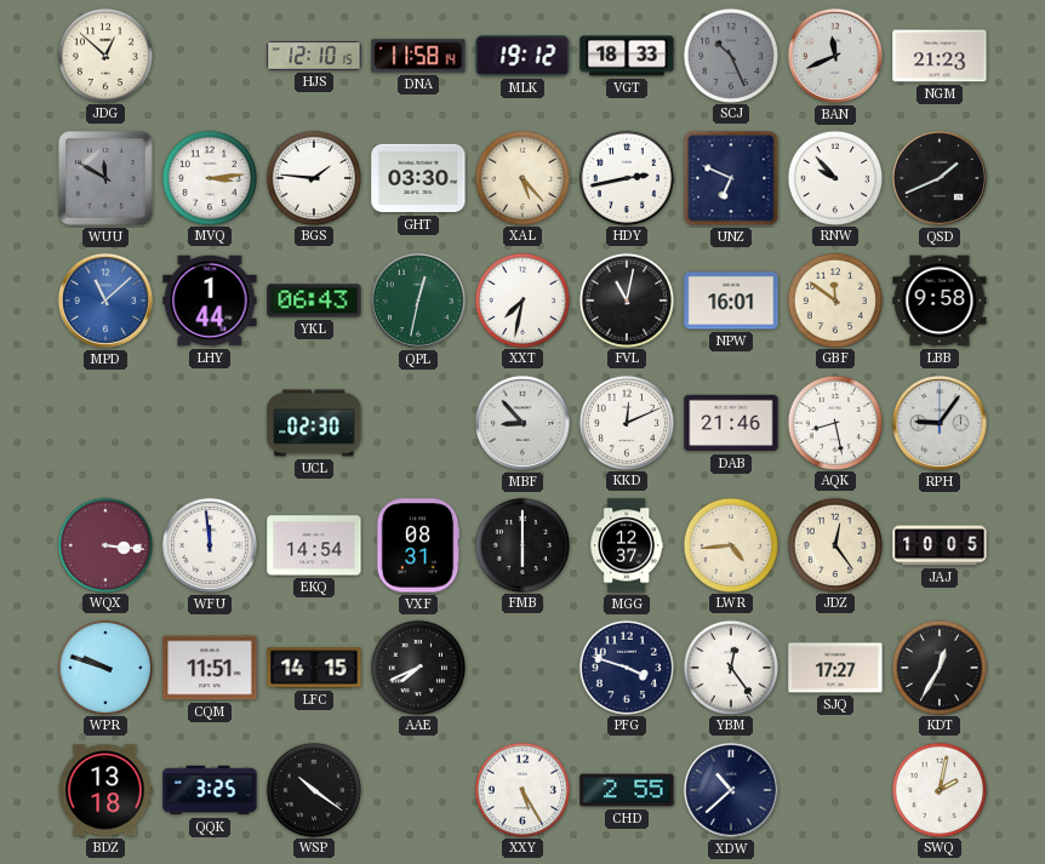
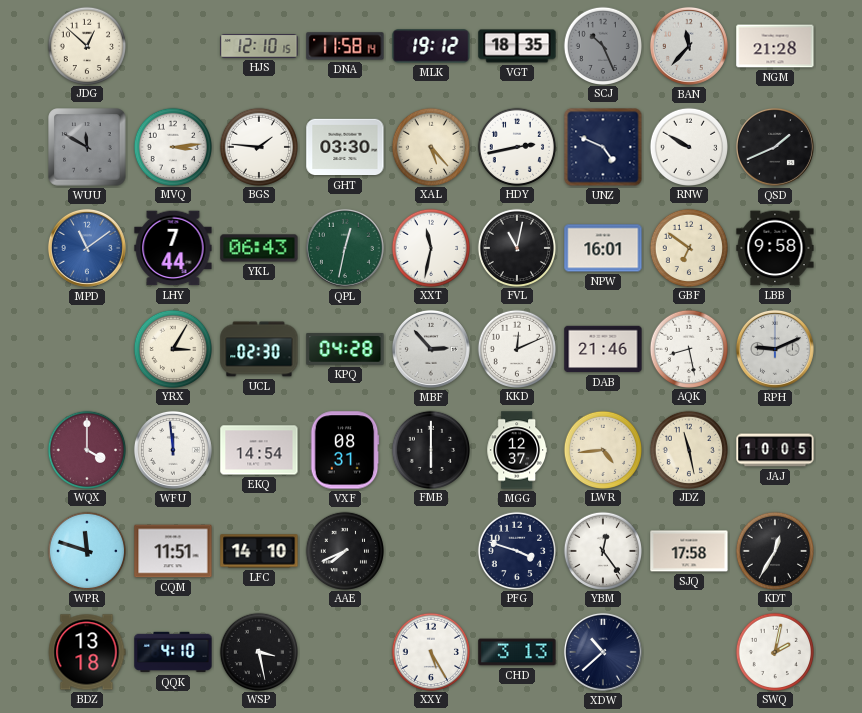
VGT: 18:33 -> 18:35
BAN: 11:41 -> 11:37
NGM: 21:23 -> 21:28
UNZ: 6:49 -> 4:49
RNW: 9:53 -> 9:50
MPD: 11:08 -> 11:09
LHY: 1:44 -> 7:44
XXT: 7:32 -> 11:32
GBF: 11:51 -> 6:51
YRX: none -> 3:05
KPQ: none -> 04:28
MBF: 8:53 -> 2:53
RPH: 9:06 -> 9:11
WQX: 3:16 -> 4:00
JDZ: 12:24 -> 11:28
WPR: 9:48 -> 11:48
LFC: 14:15 -> 14:10
SJQ: 17:27 -> 17:58
QQK: 3:25 -> 4:10
WSP: 10:21 -> 3:28
CHD: 2:55 -> 3:13
